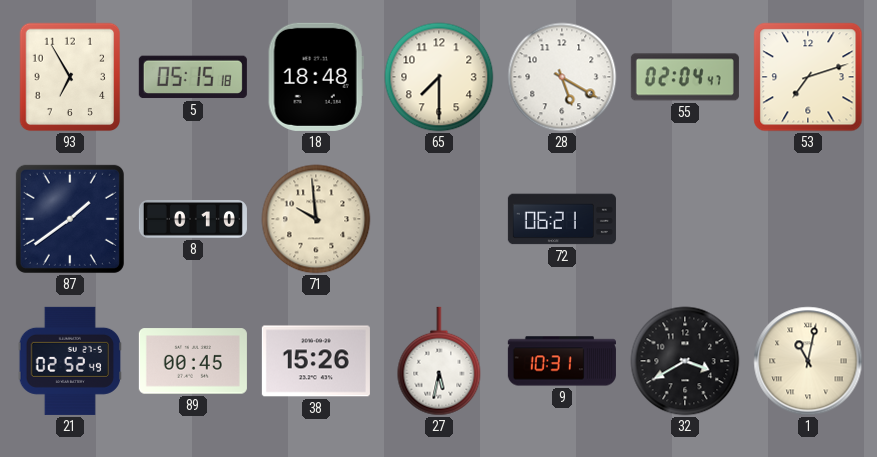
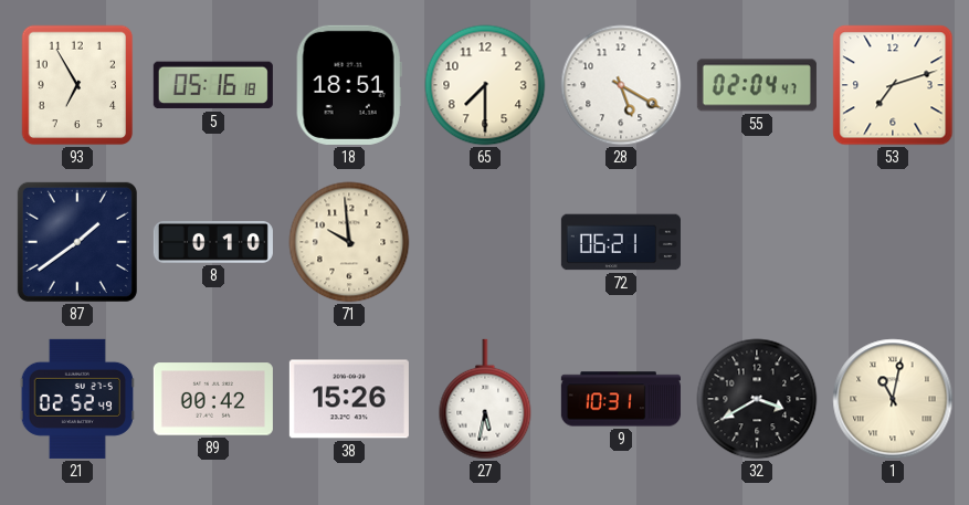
5: 05:15 -> 05:16
18: 18:48 -> 18:51
89: 00:45 -> 00:42
